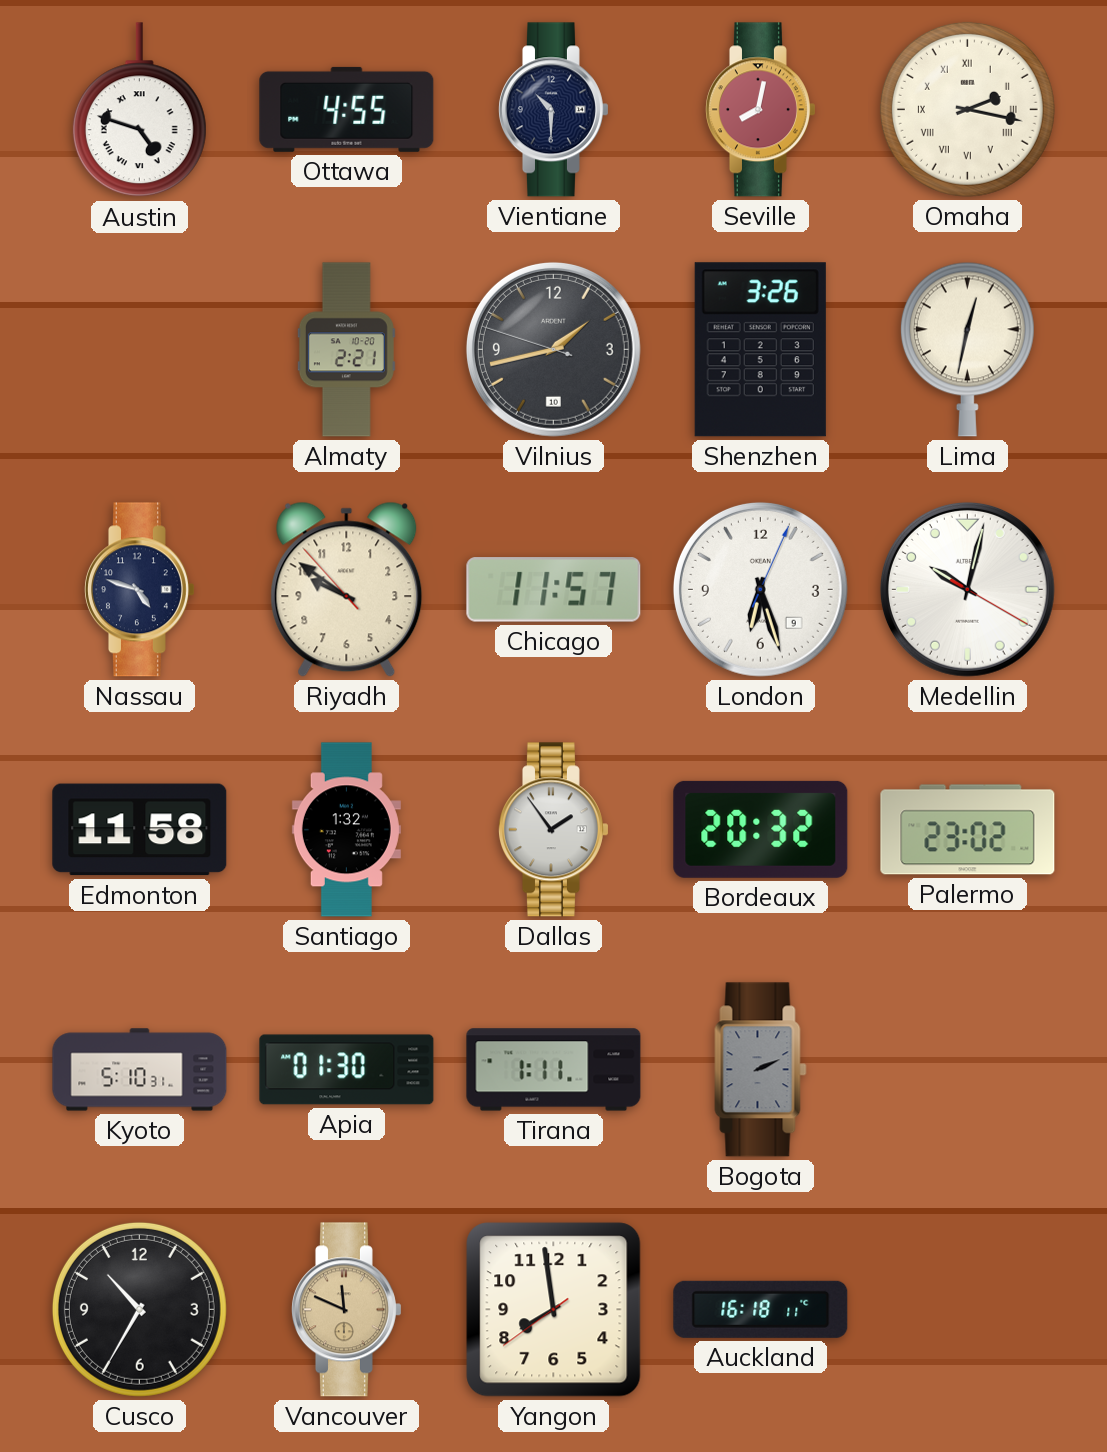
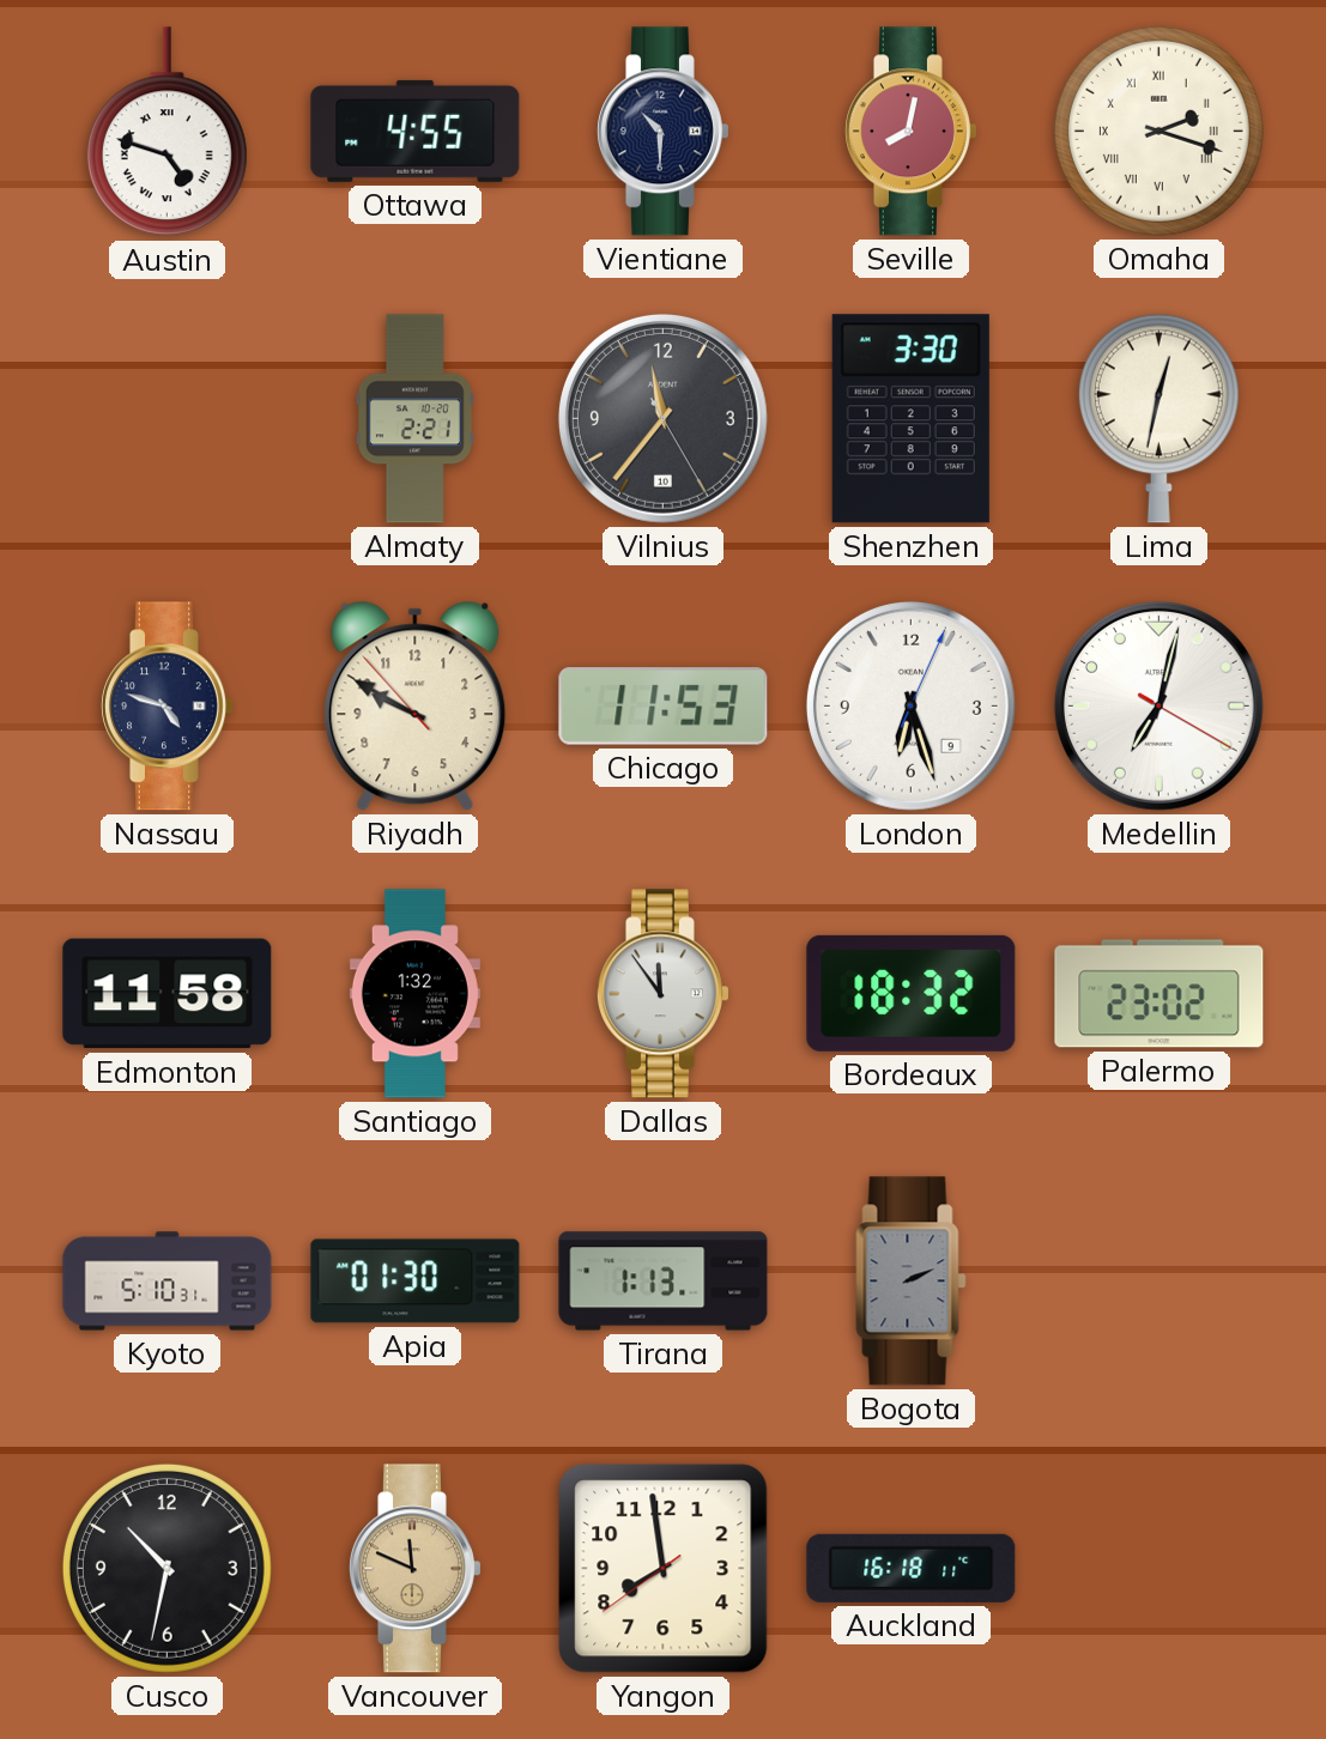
Omaha: 2:17 -> 2:18
Vilnius: 1:42 -> 11:36
Shenzhen: 3:26 -> 3:30
Riyadh: 9:50 -> 9:49
Chicago: 11:57 -> 11:53
Medellin: 10:02 -> 7:02
Dallas: 1:54 -> 11:54
Bordeaux: 20:32 -> 18:32
Tirana: 1:11 -> 1:13
Cusco: 10:35 -> 10:32
